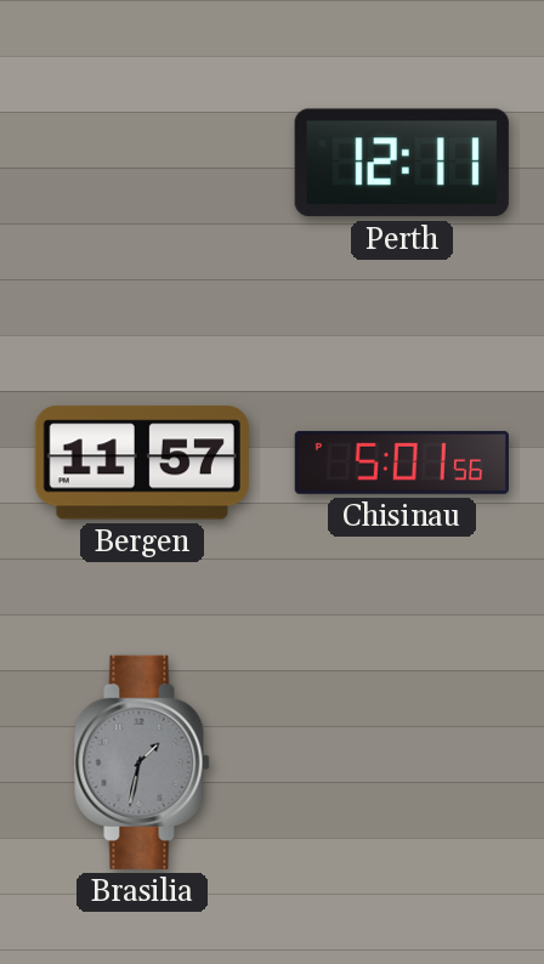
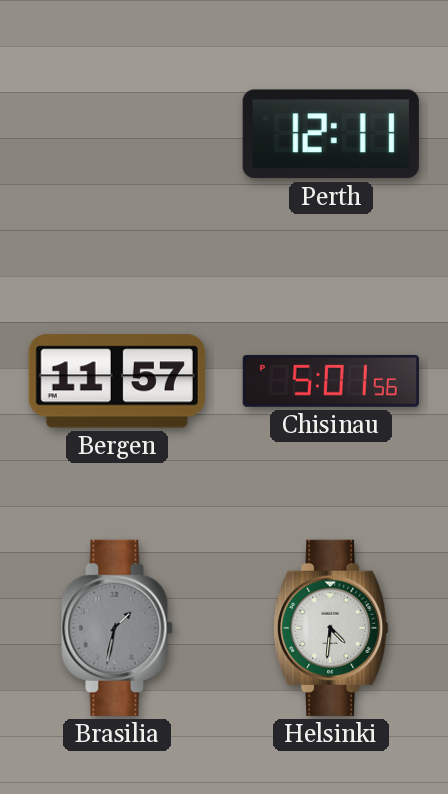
Helsinki: none -> 4:31
